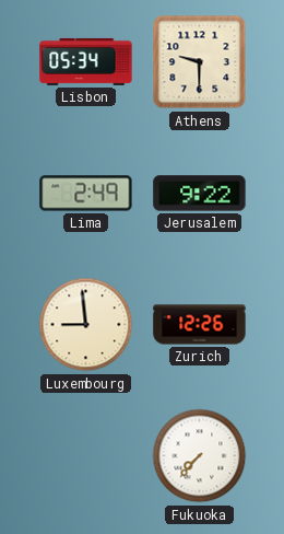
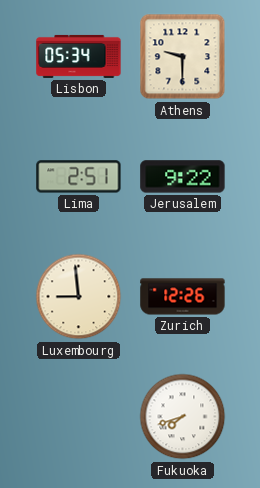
Lima: 2:49 -> 2:51
Fukuoka: 7:37 -> 7:42
